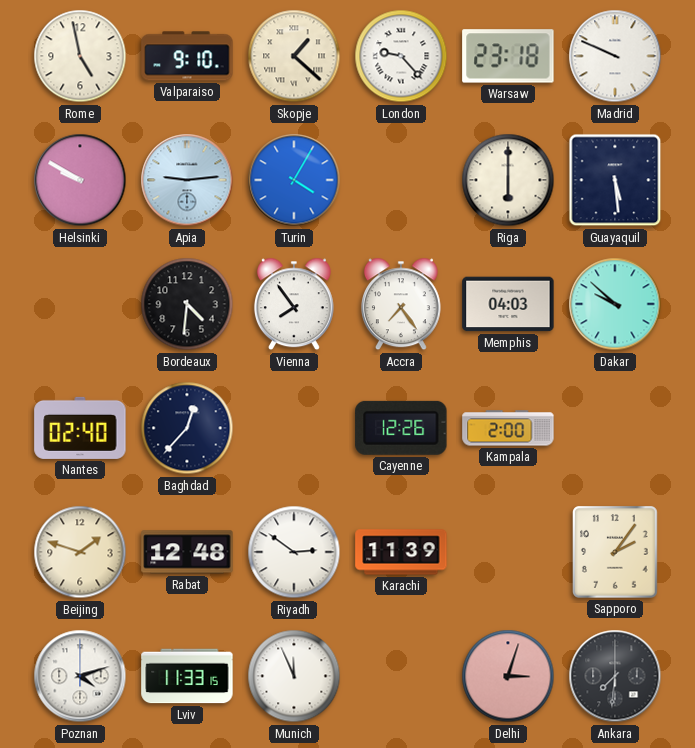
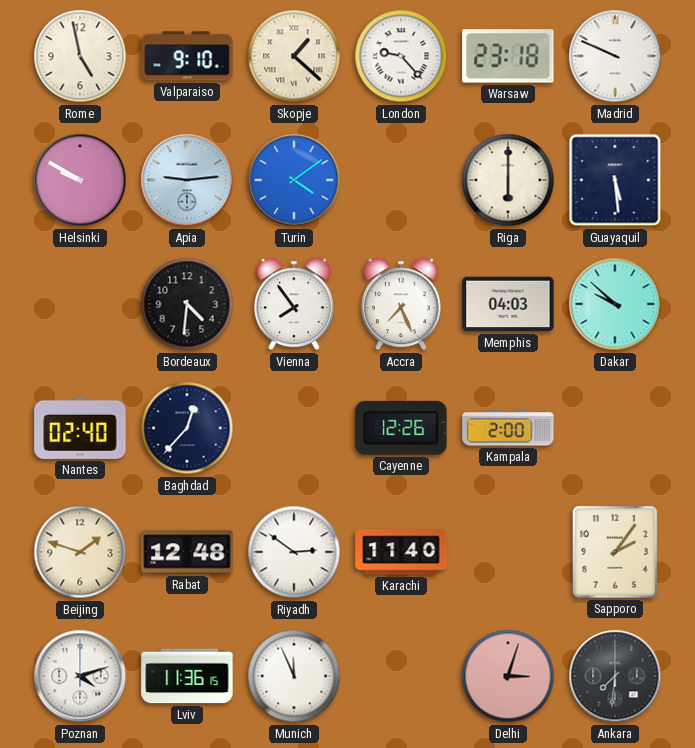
Turin: 4:05 -> 4:09
Accra: 7:24 -> 7:26
Karachi: 11:39 -> 11:40
Lviv: 11:33 -> 11:36
